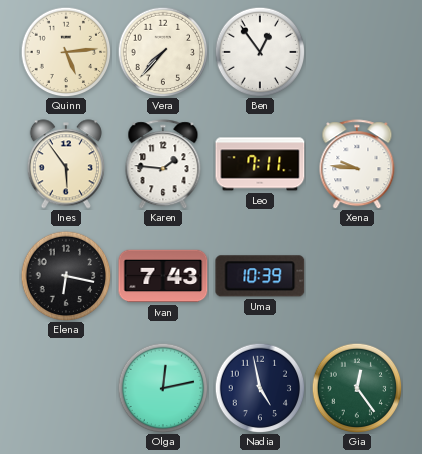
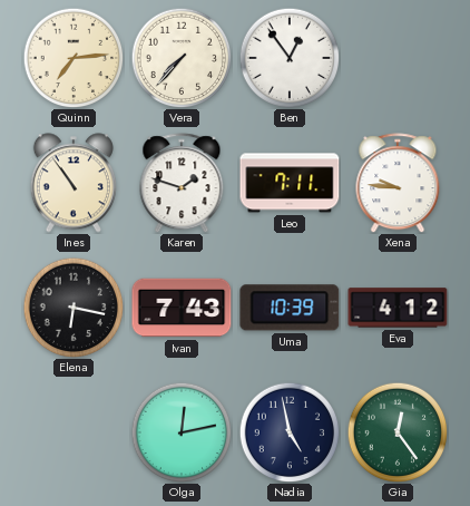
Quinn: 5:14 -> 7:14
Ines: 5:54 -> 10:54
Karen: 1:46 -> 1:48
Eva: none -> 4:12
